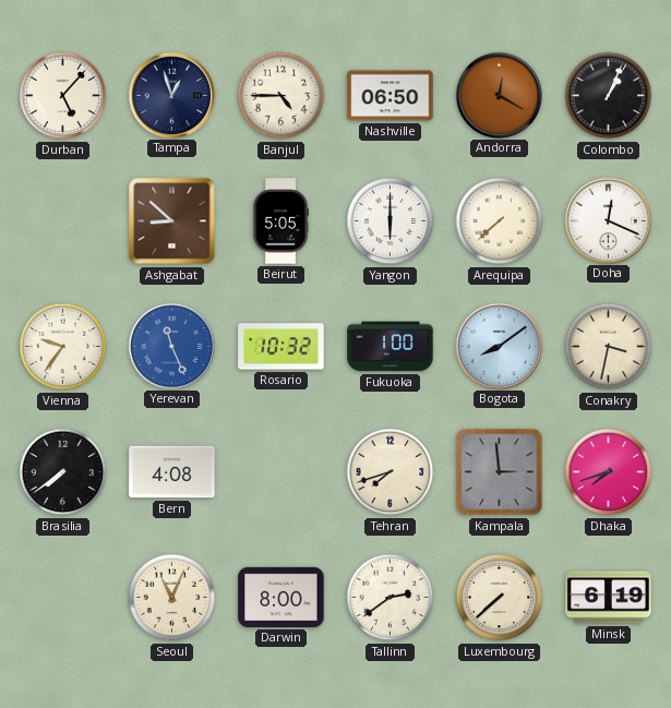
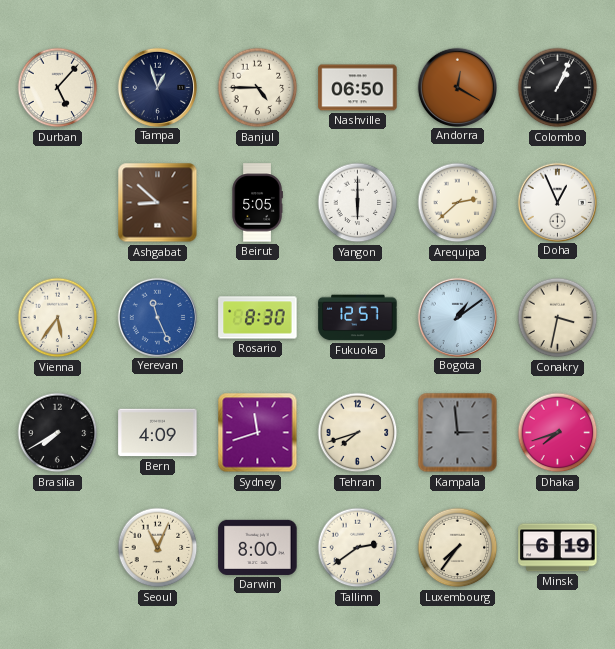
Arequipa: 7:38 -> 2:38
Doha: 12:19 -> 12:56
Vienna: 9:36 -> 5:36
Rosario: 10:32 -> 8:30
Fukuoka: 1:00 -> 12:57
Bogota: 8:09 -> 1:09
Brasilia: 7:39 -> 7:40
Bern: 4:08 -> 4:09
Sydney: none -> 11:42
Luxembourg: 7:38 -> 7:36
